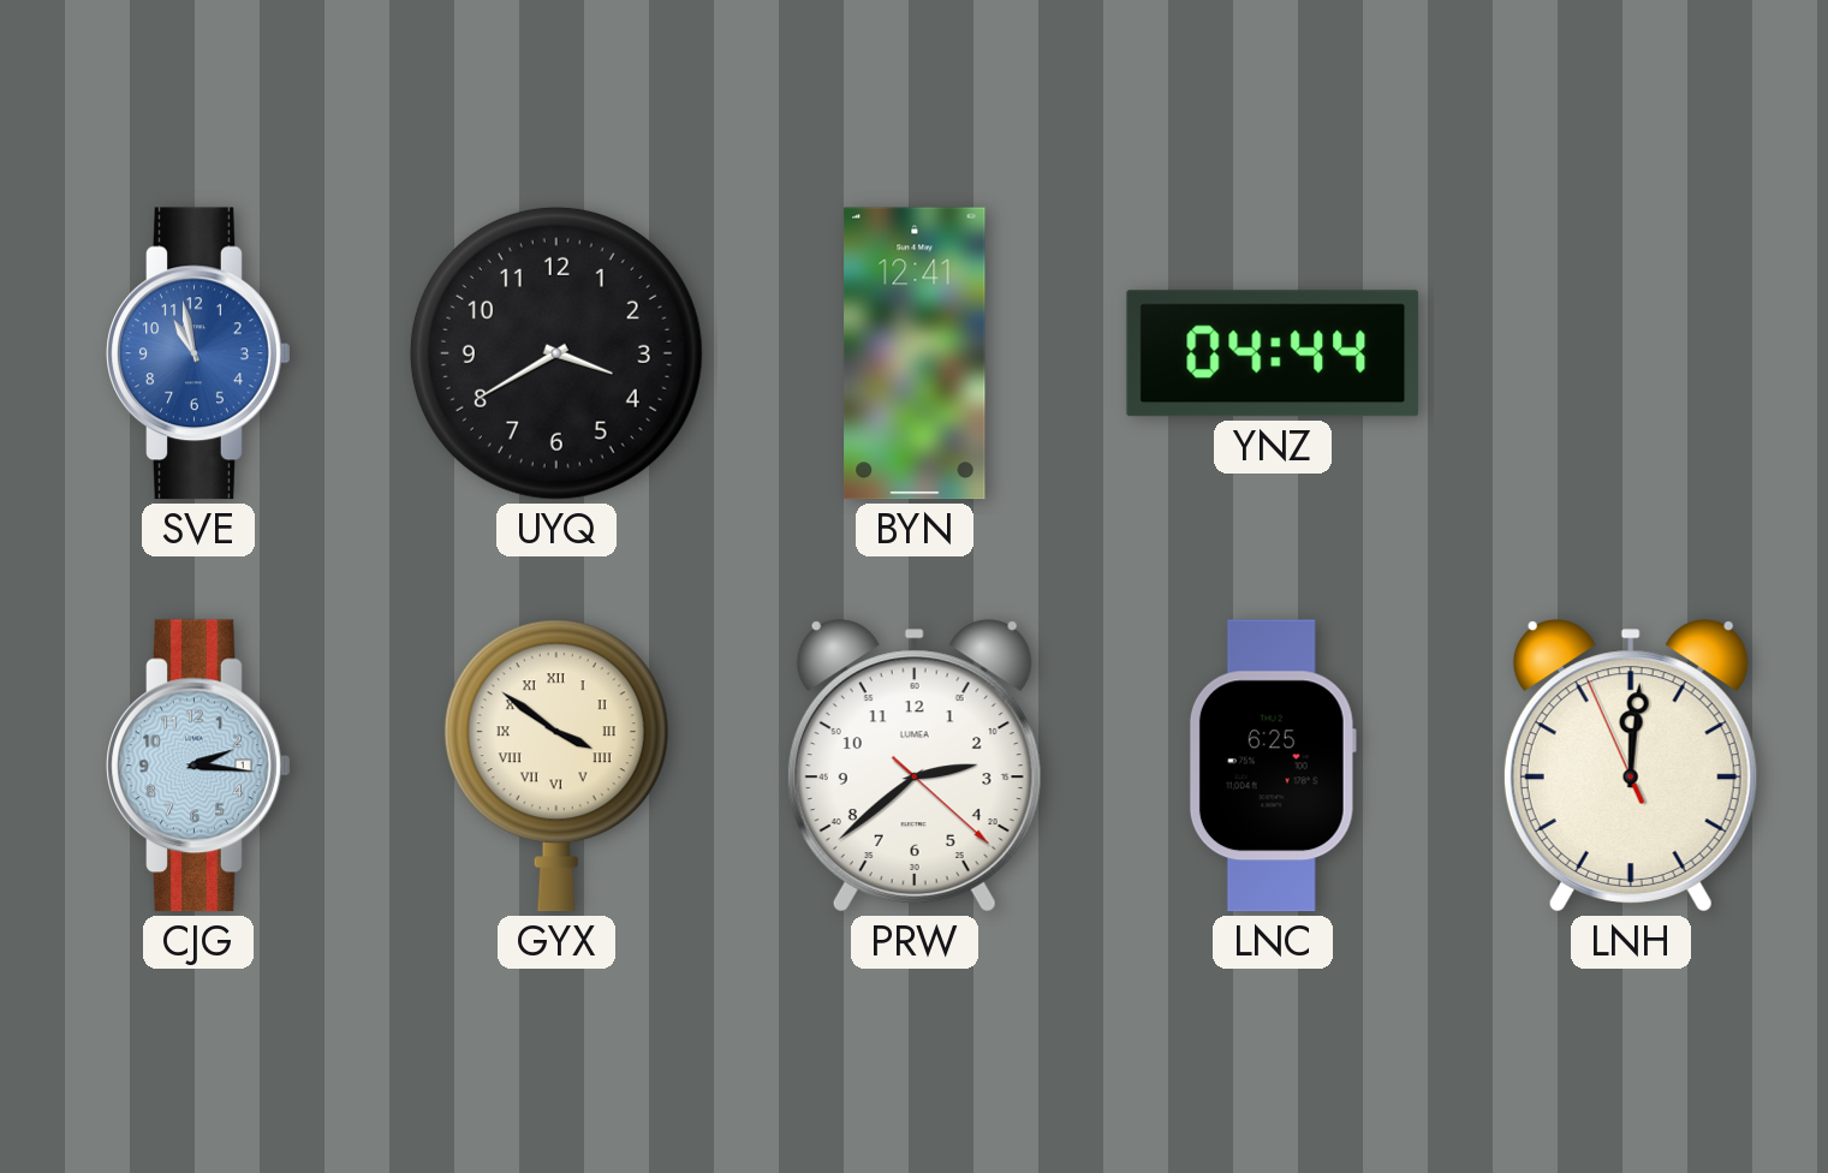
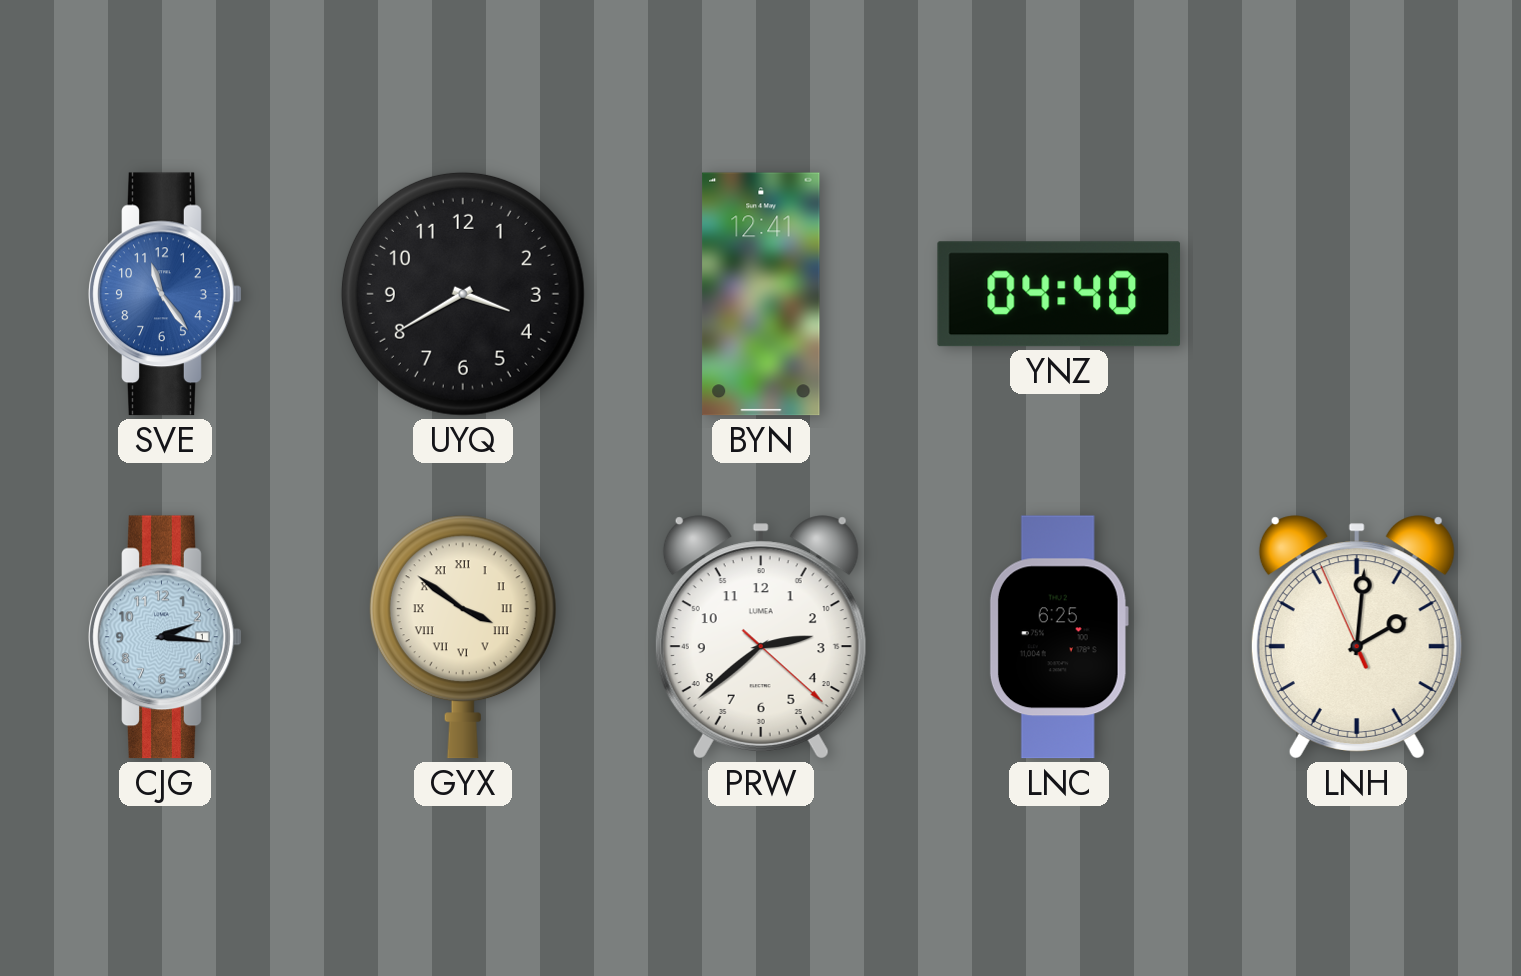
SVE: 10:58 -> 11:24
YNZ: 04:44 -> 04:40
LNH: 12:00 -> 2:00
